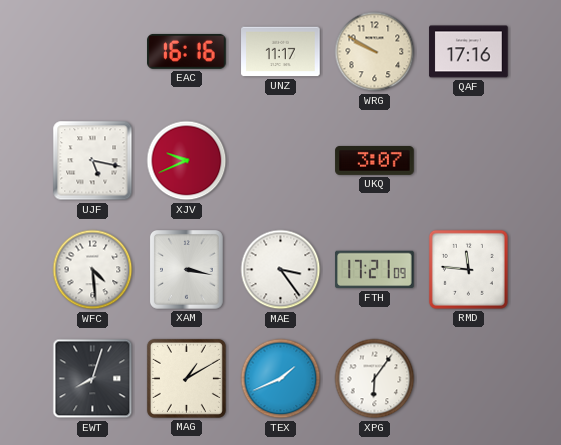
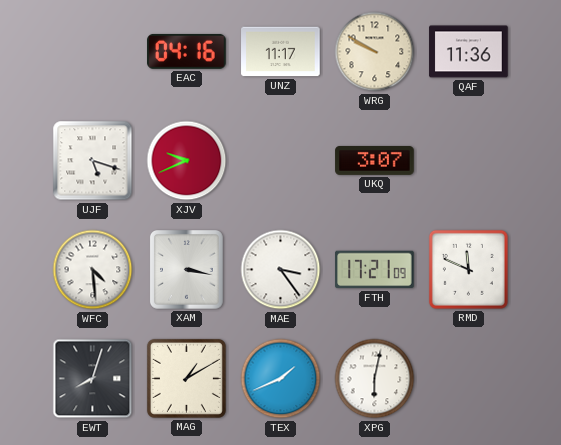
EAC: 16:16 -> 04:16
QAF: 17:16 -> 11:36
UJF: 5:17 -> 5:18
RMD: 11:46 -> 11:49
XPG: 6:06 -> 6:02
